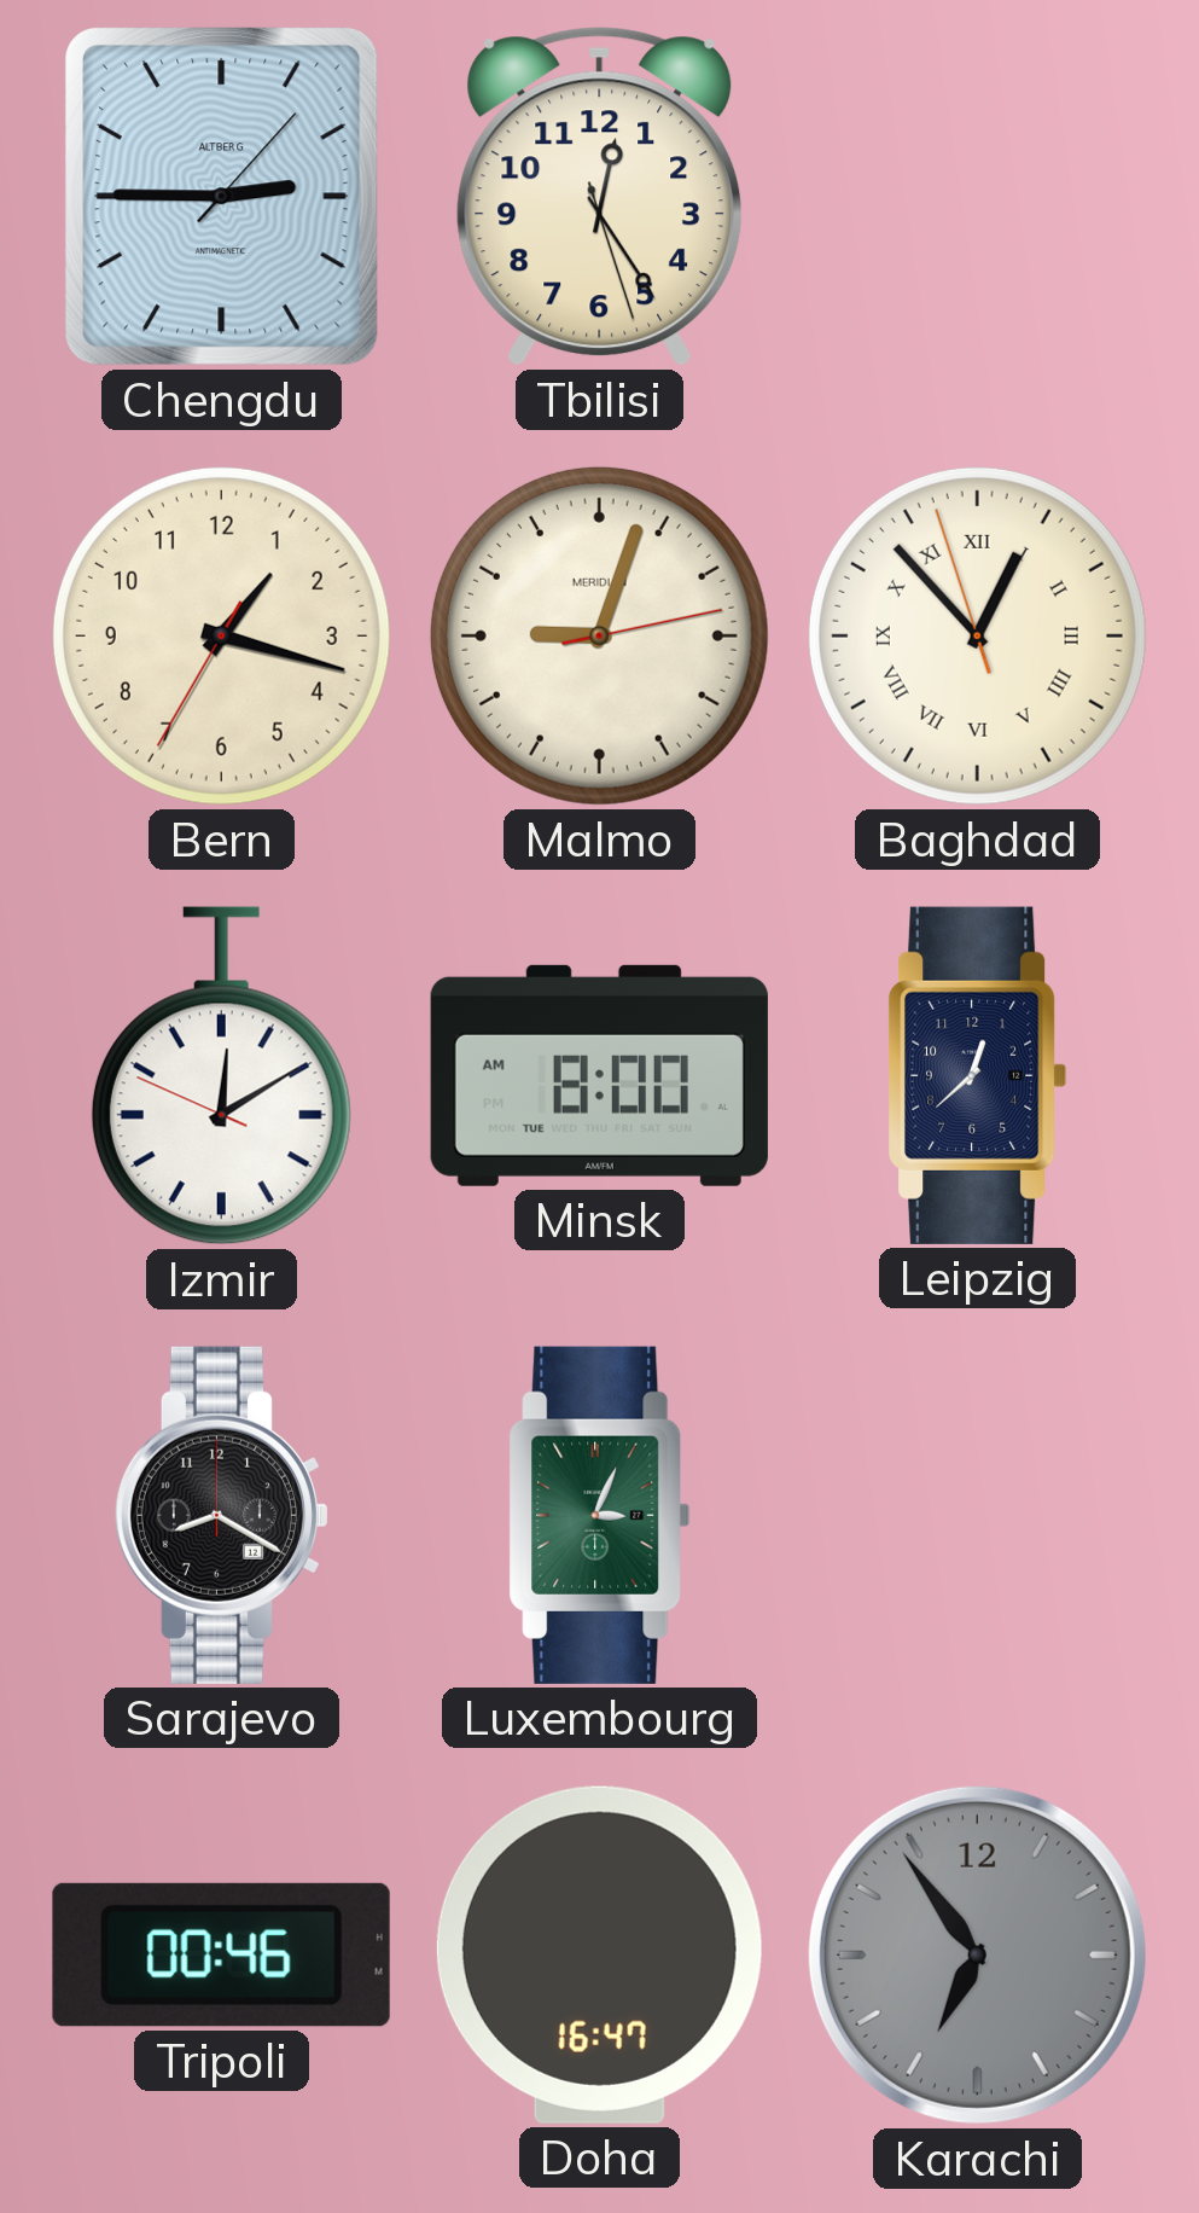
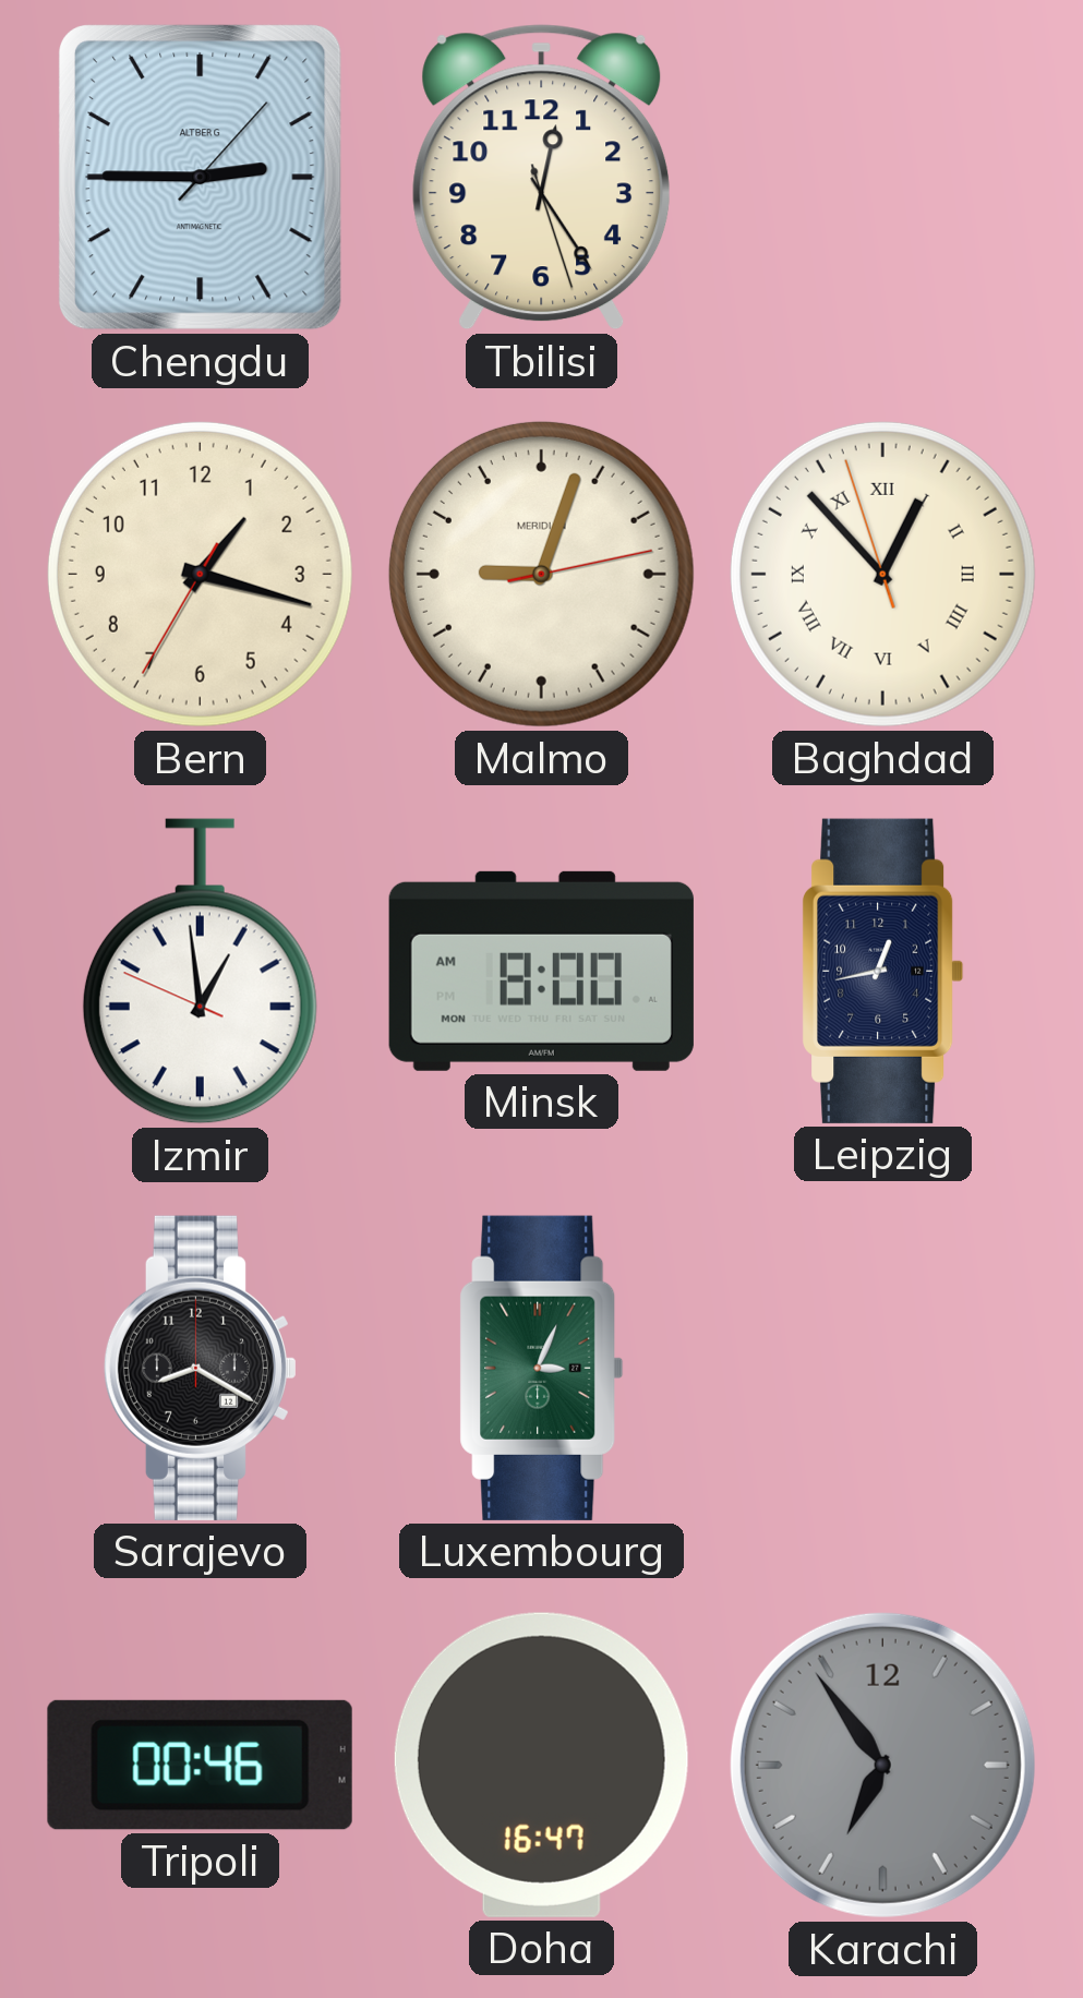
Izmir: 12:09 -> 12:58
Minsk date: TUE -> MON
Leipzig: 12:38 -> 12:43
